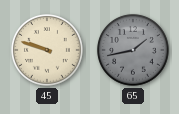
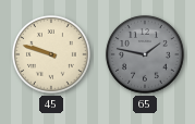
65: 1:43 -> 1:47
